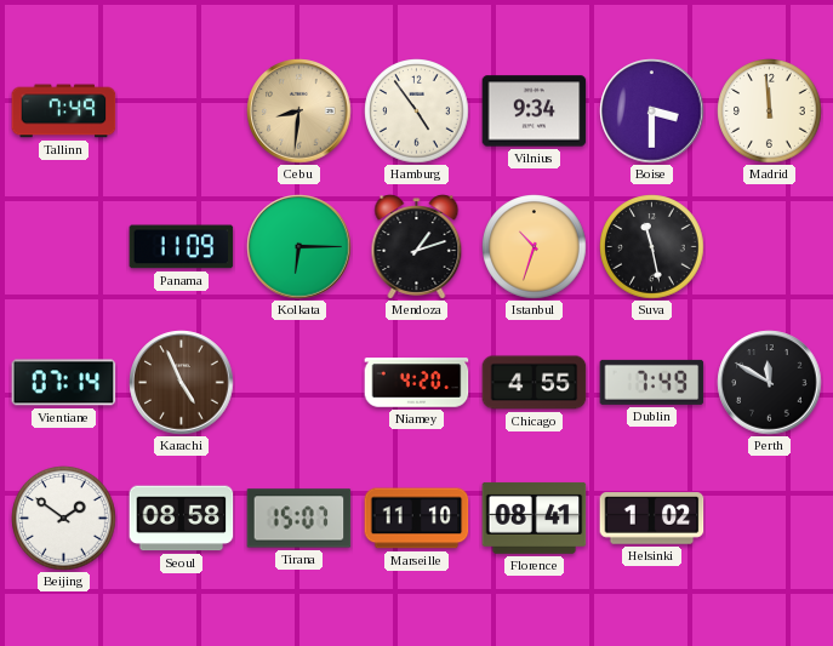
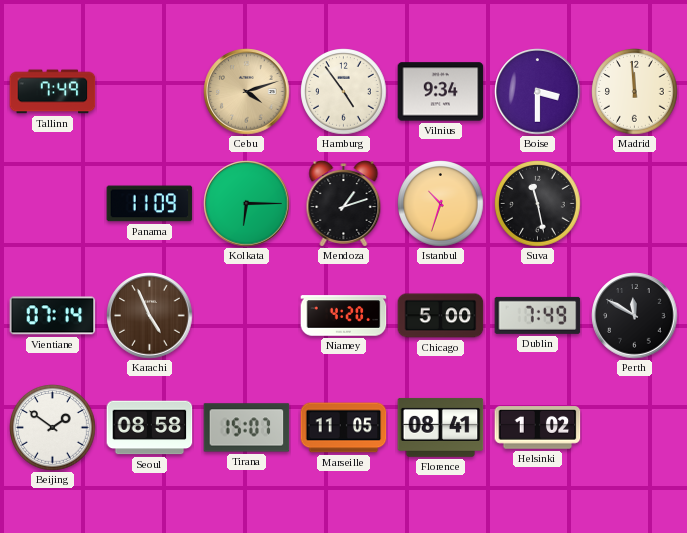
Cebu: 8:31 -> 4:12
Chicago: 4:55 -> 5:00
Marseille: 11:10 -> 11:05
